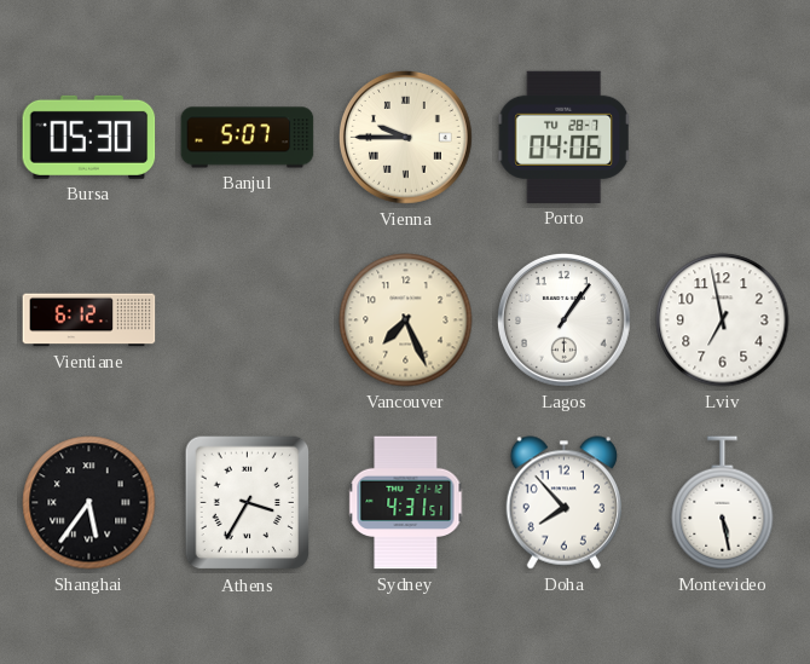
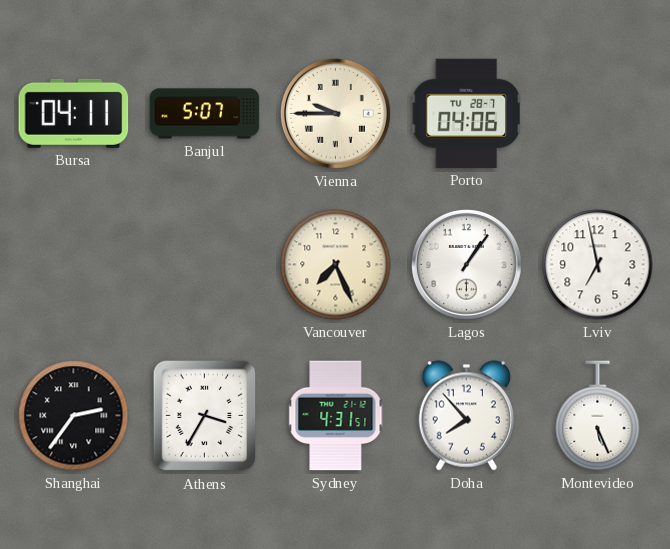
Bursa: 05:30 -> 04:11
Vientiane: 6:12 -> none
Shanghai: 5:36 -> 2:36
Montevideo: 5:28 -> 5:26
